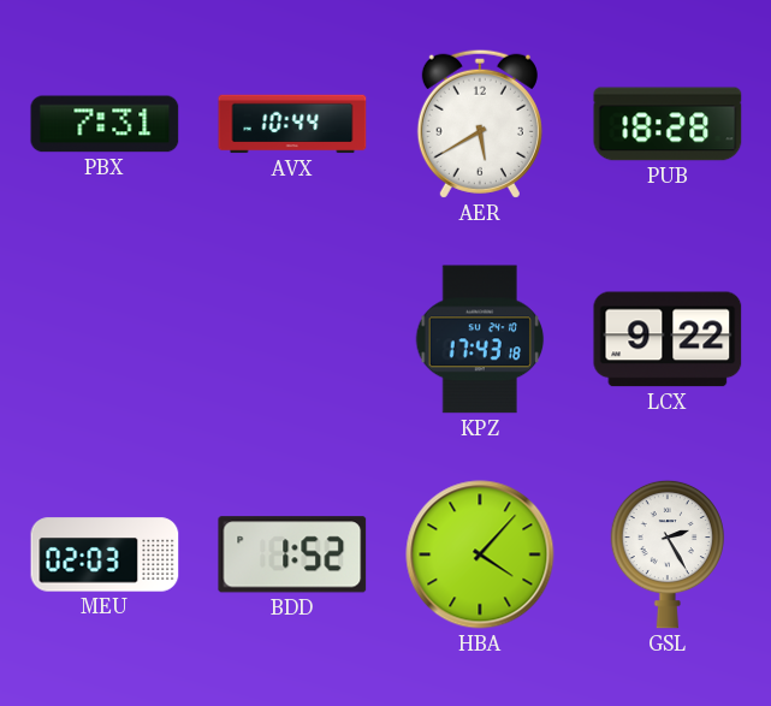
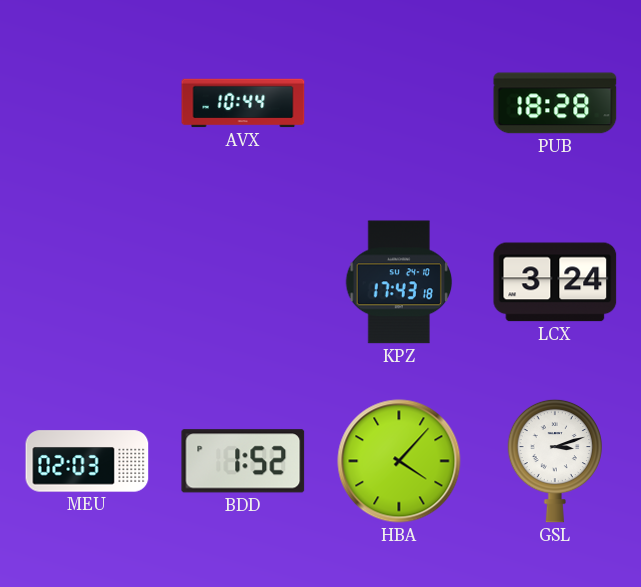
PBX: 7:31 -> none
AER: 5:40 -> none
LCX: 9:22 -> 3:24
GSL: 2:25 -> 3:12
